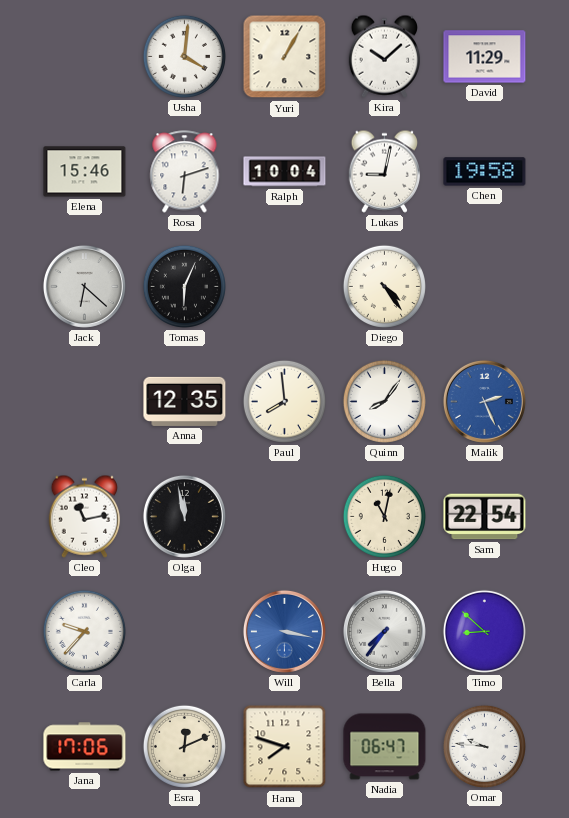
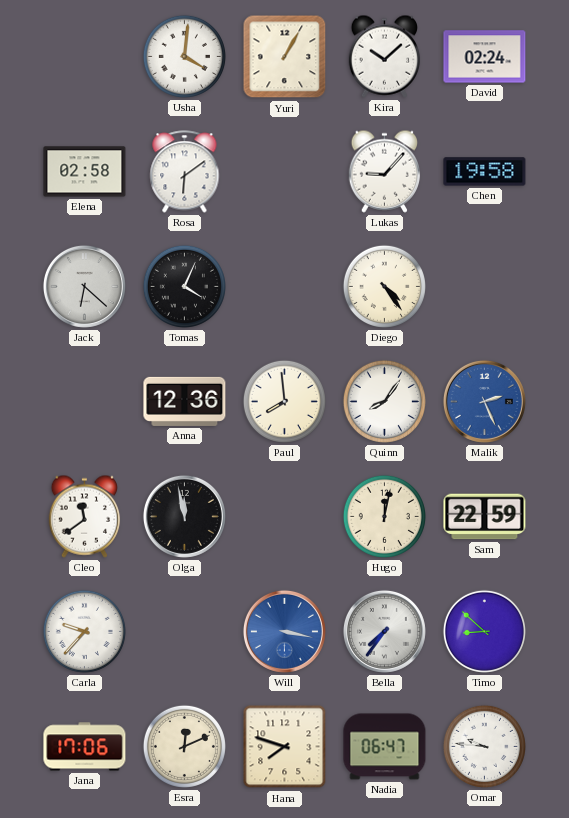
David: 11:29 -> 02:24
Elena: 15:46 -> 02:58
Rosa: 6:12 -> 6:09
Ralph: 10:04 -> none
Lukas: 9:02 -> 9:07
Tomas: 6:04 -> 4:04
Anna: 12:35 -> 12:36
Cleo: 11:13 -> 11:39
Hugo: 11:02 -> 12:02
Sam: 22:54 -> 22:59
